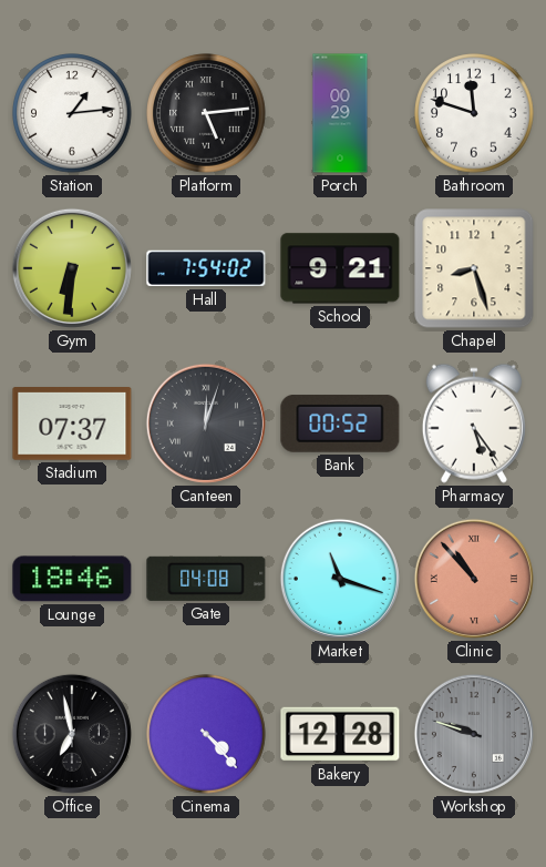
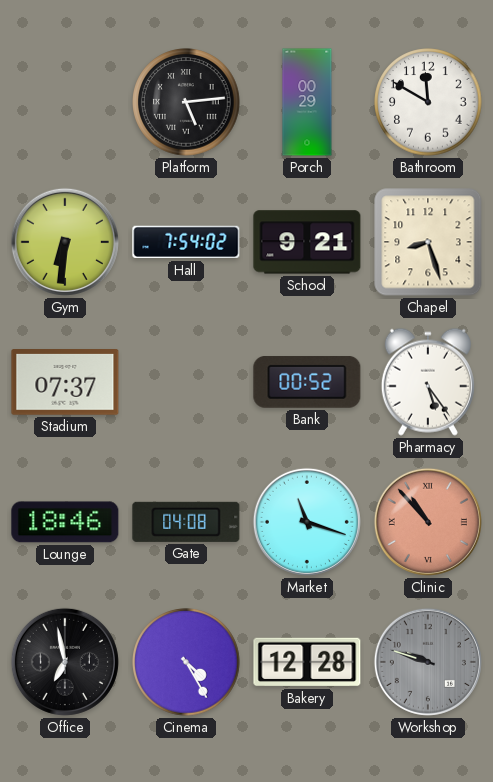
Station: 1:14 -> none
Bathroom: 11:48 -> 11:50
Canteen: 12:03 -> none
Cinema: 4:23 -> 4:25
